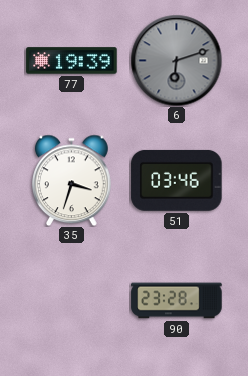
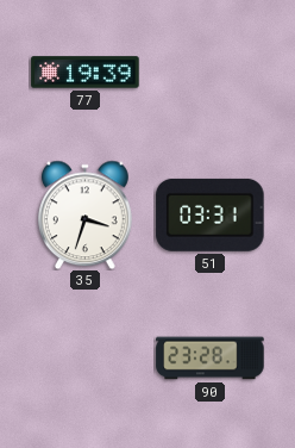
6: 6:12 -> none
51: 03:46 -> 03:31
